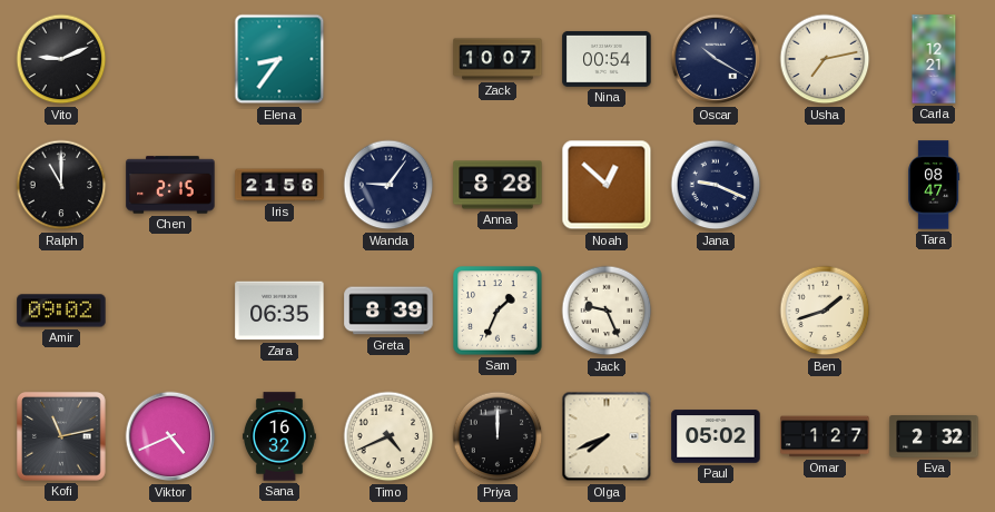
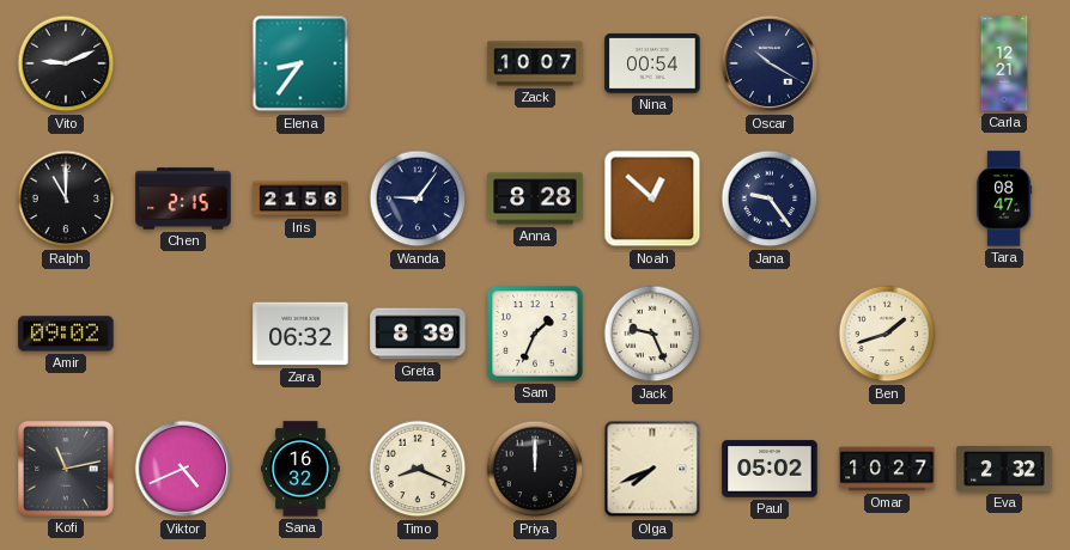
Usha: 7:13 -> none
Jana: 9:19 -> 9:24
Zara: 06:35 -> 06:32
Timo: 4:41 -> 8:19
Omar: 1:27 -> 10:27
